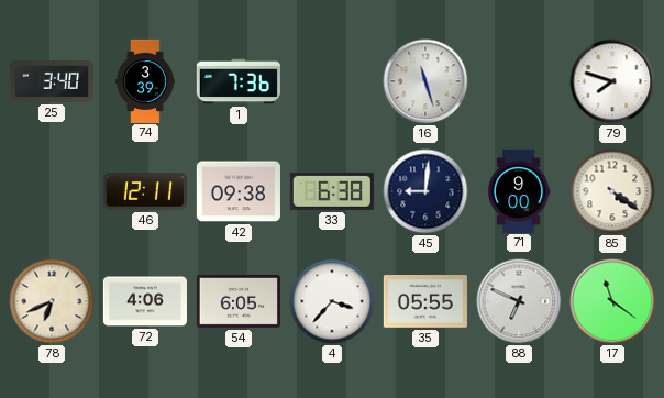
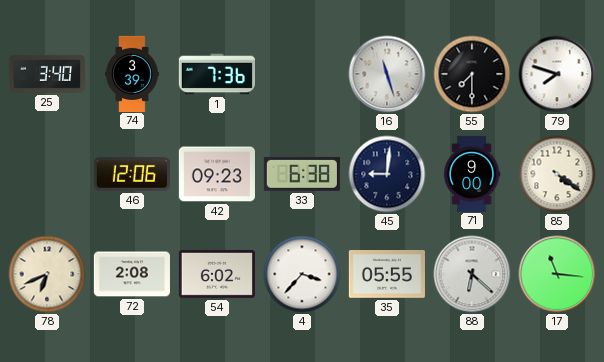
55: none -> 7:30
46: 12:11 -> 12:06
42: 09:38 -> 09:23
72: 4:06 -> 2:08
54: 6:05 -> 6:02
88: 6:49 -> 6:22
17: 11:21 -> 11:16
